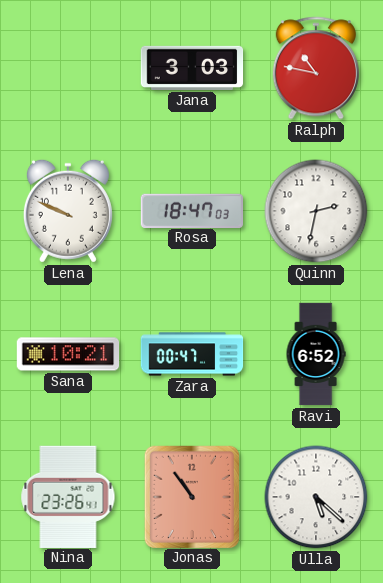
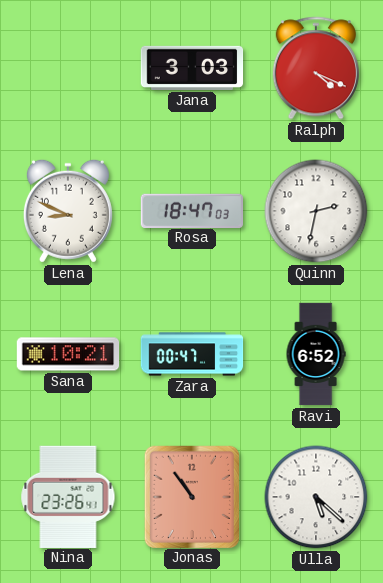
Ralph: 10:47 -> 4:19
Lena: 9:49 -> 8:49
